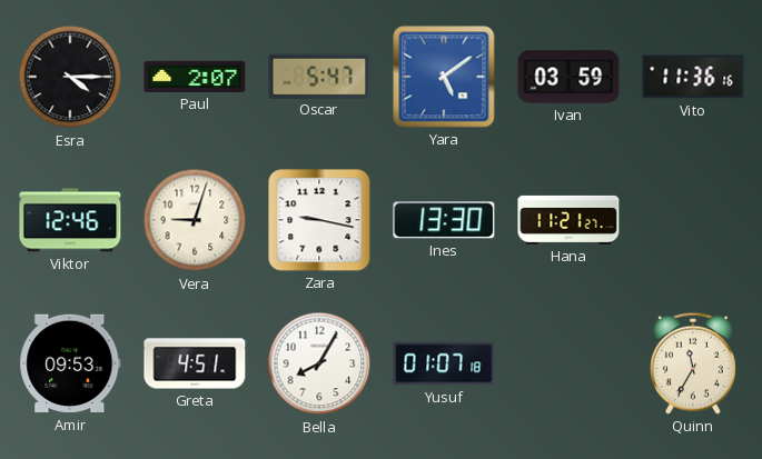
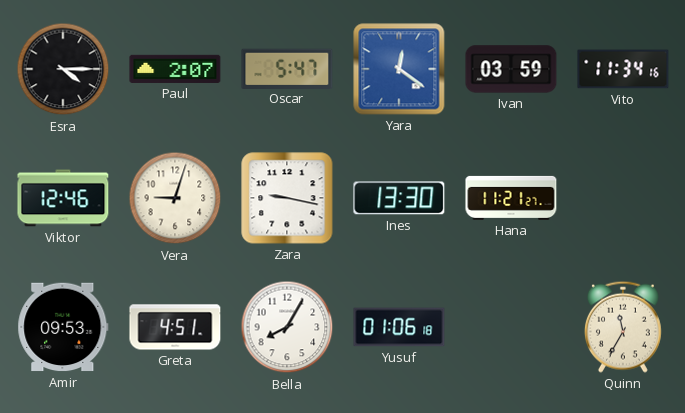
Yara: 5:09 -> 12:21
Vito: 11:36 -> 11:34
Yusuf: 01:07 -> 01:06
